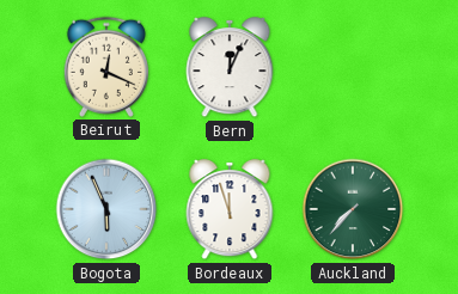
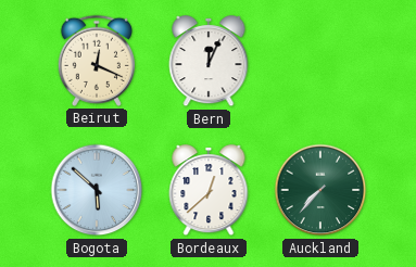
Bogota: 5:56 -> 5:52
Bordeaux: 11:57 -> 12:38
